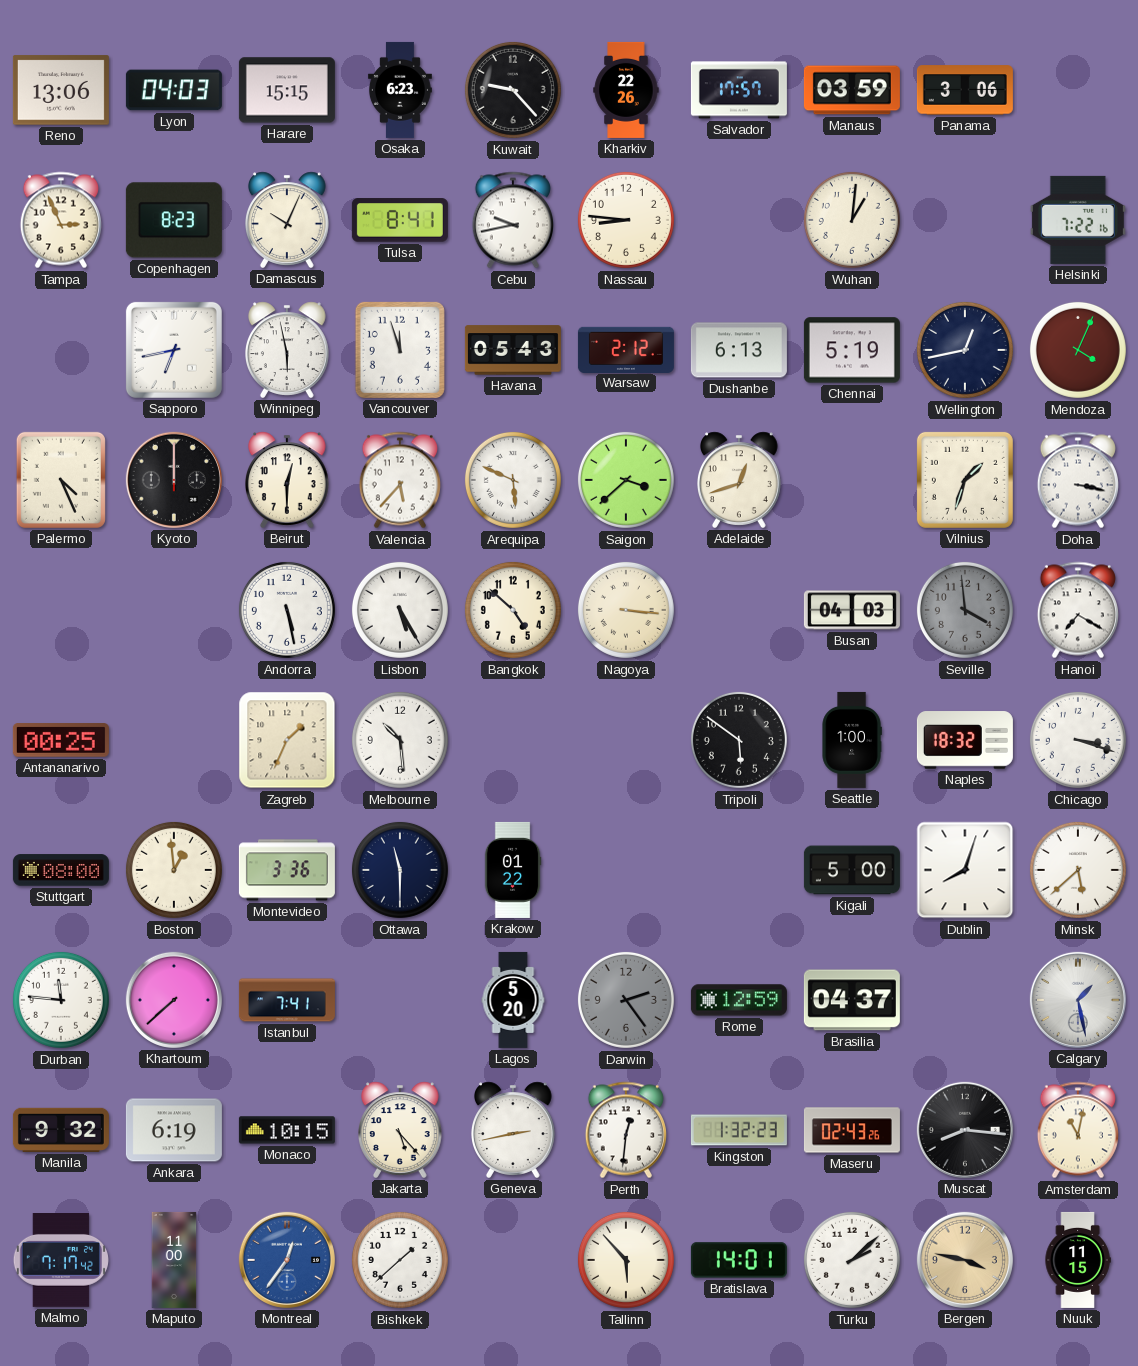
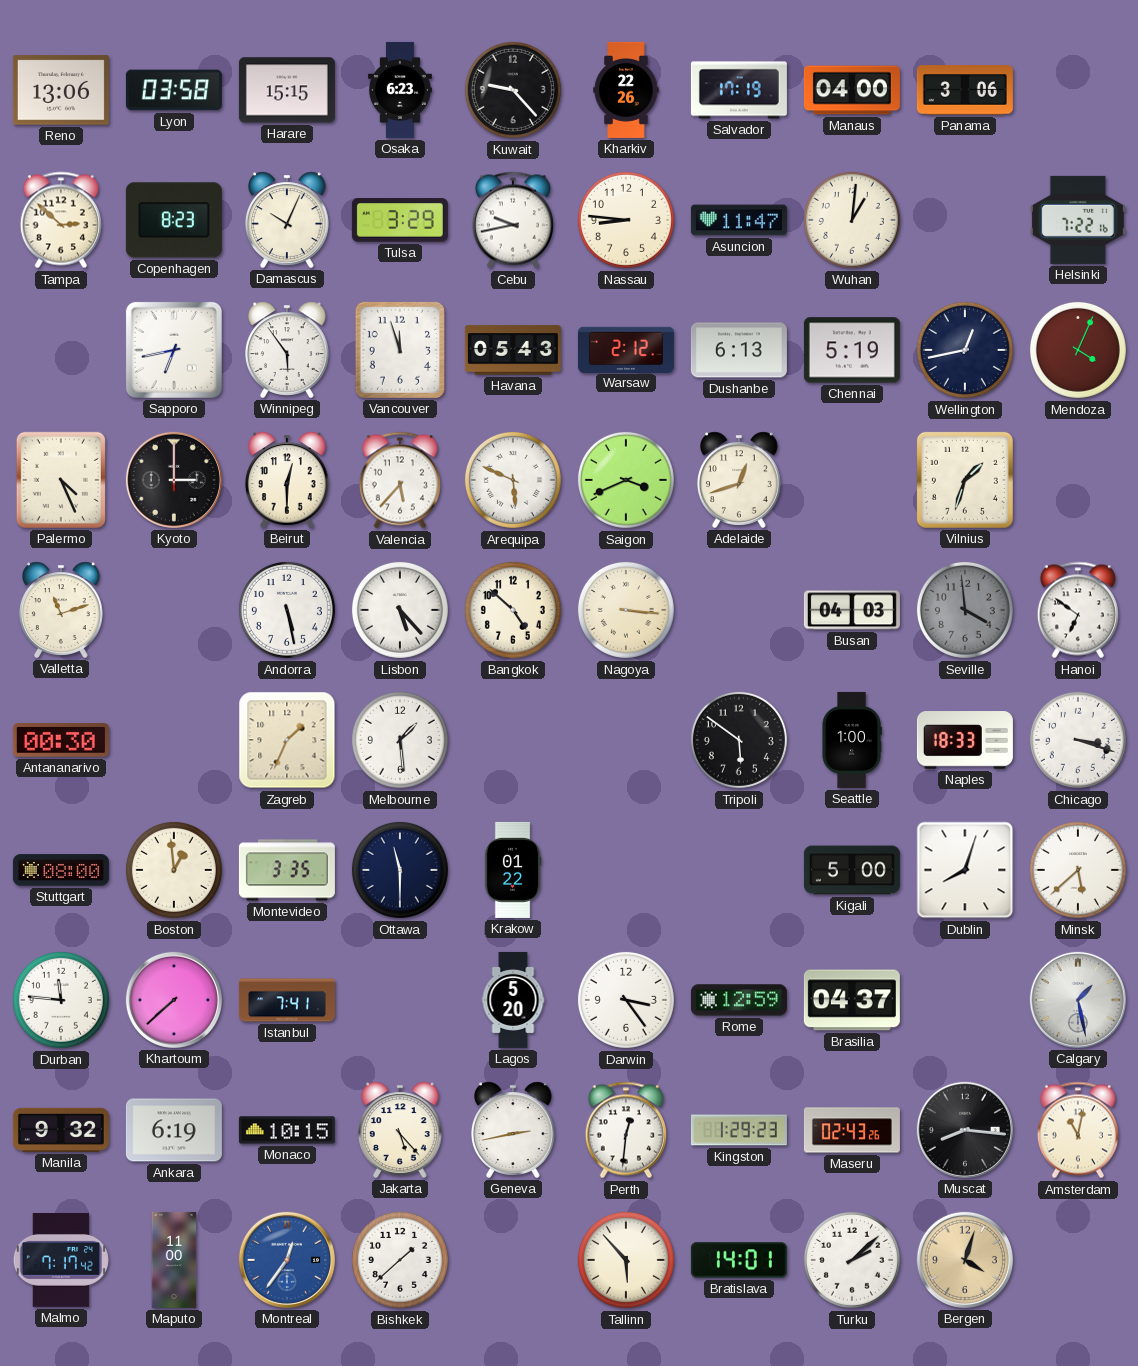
Lyon: 04:03 -> 03:58
Salvador: 17:57 -> 17:19
Manaus: 03:59 -> 04:00
Tampa: 2:56 -> 2:52
Tulsa: 8:41 -> 3:29
Asuncion: none -> 11:47
Winnipeg: 5:58 -> 5:54
Kyoto: 12:00 -> 3:00
Saigon: 3:38 -> 3:41
Doha: 3:17 -> none
Valletta: none -> 11:12
Lisbon: 5:25 -> 5:23
Hanoi: 7:20 -> 6:51
Antananarivo: 00:25 -> 00:30
Melbourne: 10:29 -> 1:29
Naples: 18:32 -> 18:33
Montevideo: 3:36 -> 3:35
Darwin: 2:24 -> 3:24
Darwin dial: grey -> white
Kingston: 1:32 -> 1:29
Bergen: 3:47 -> 4:03
Nuuk: 11:15 -> none
